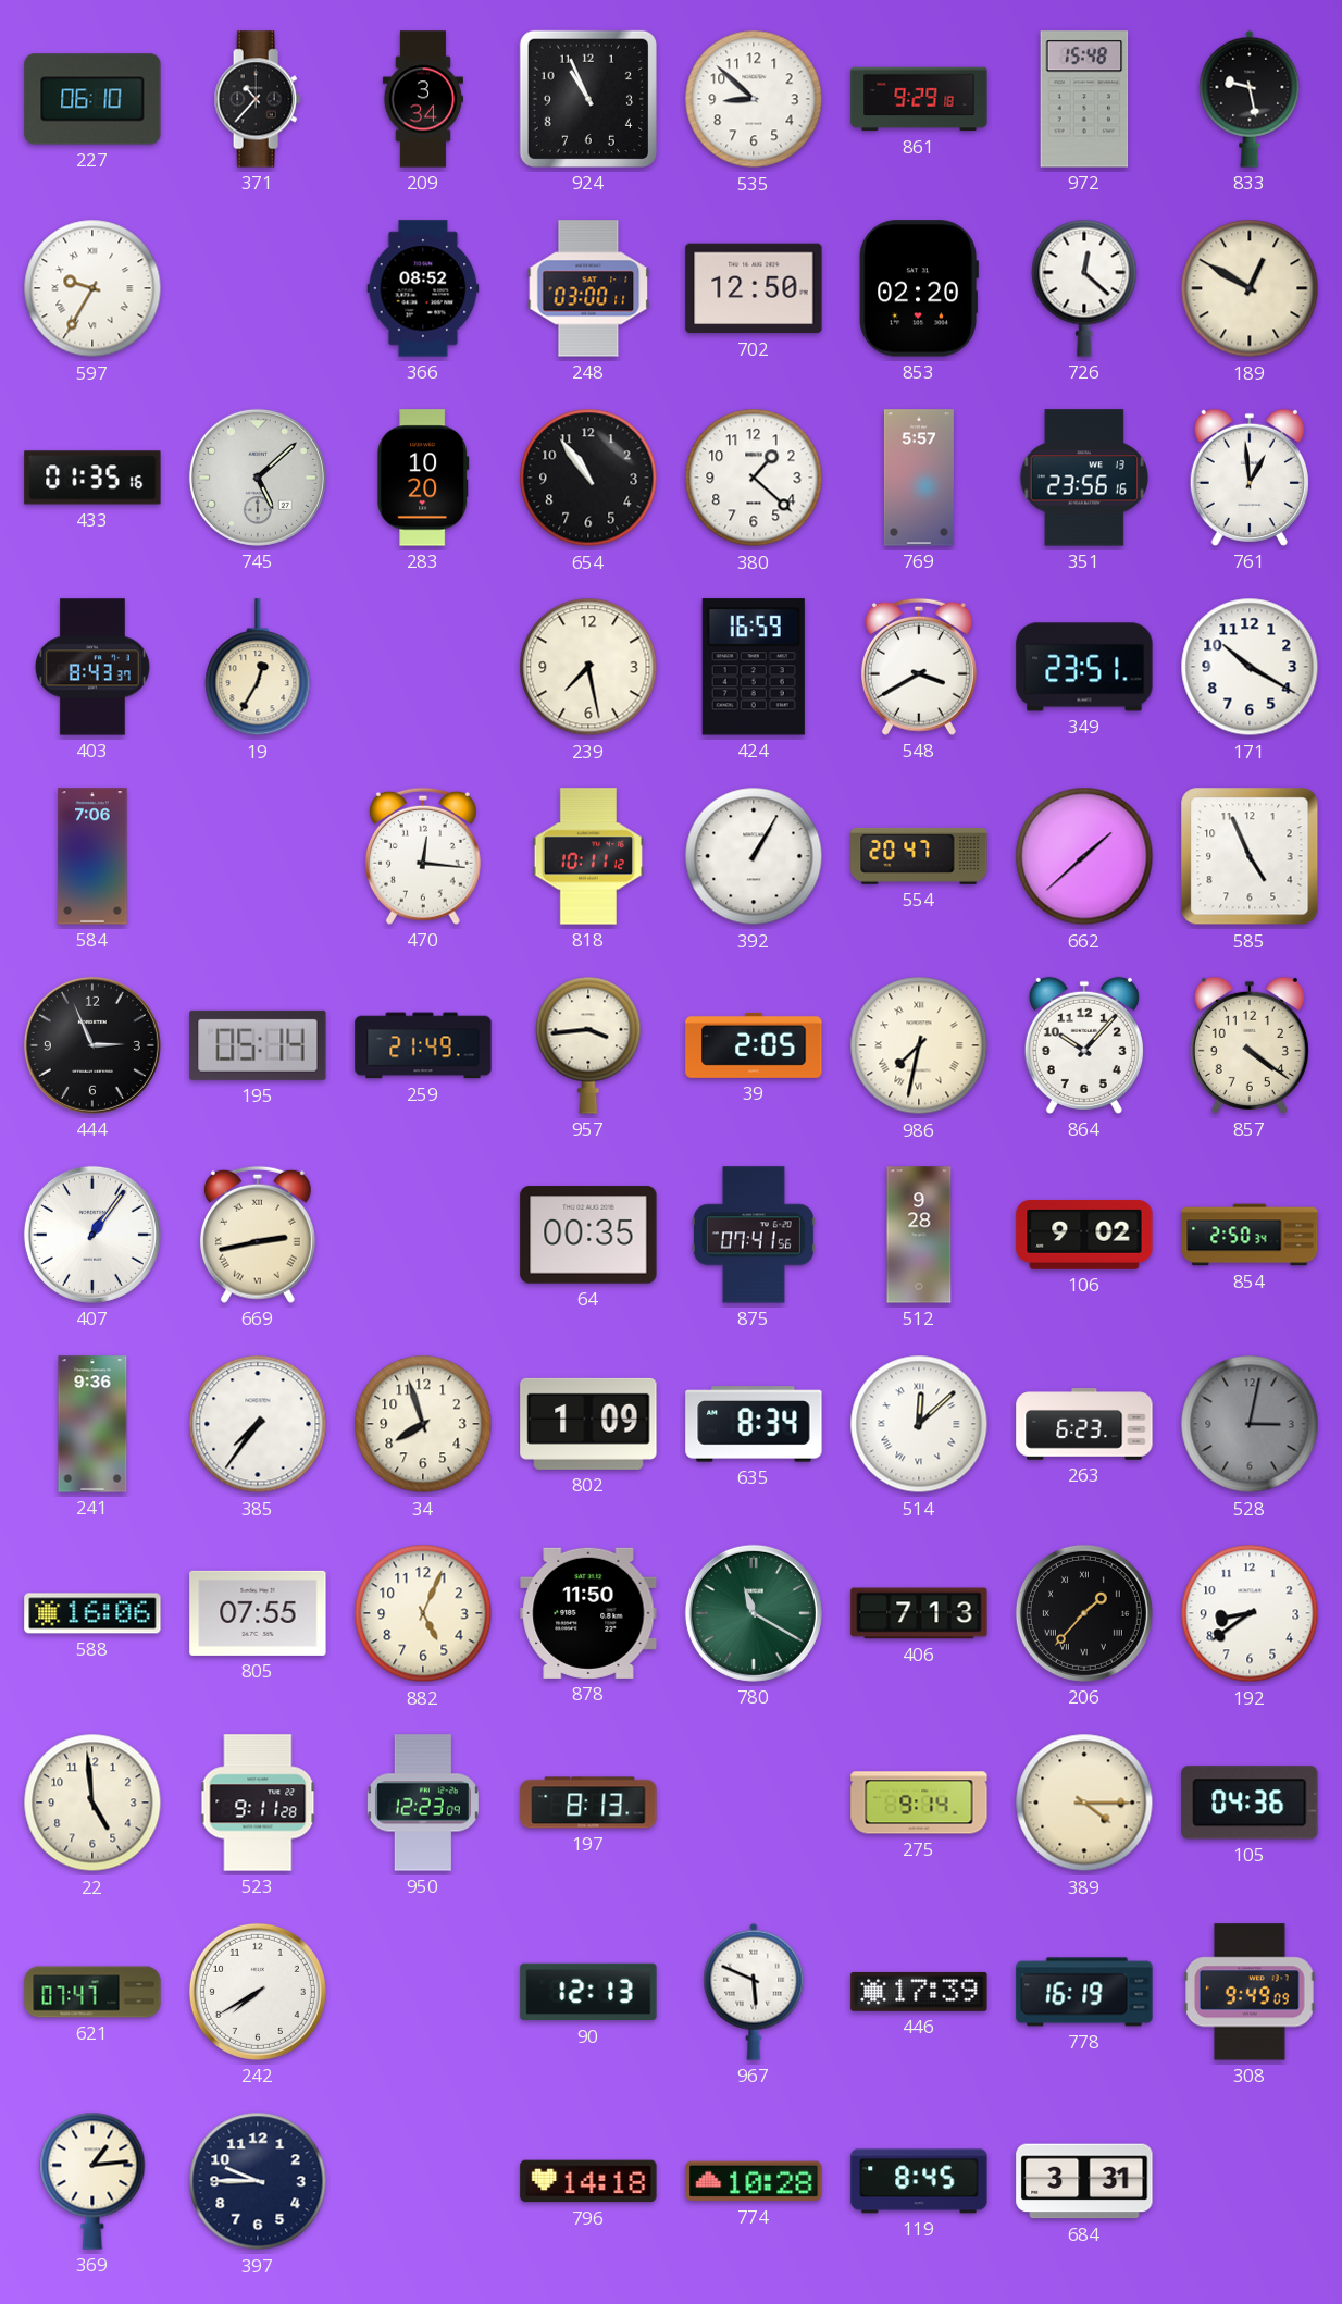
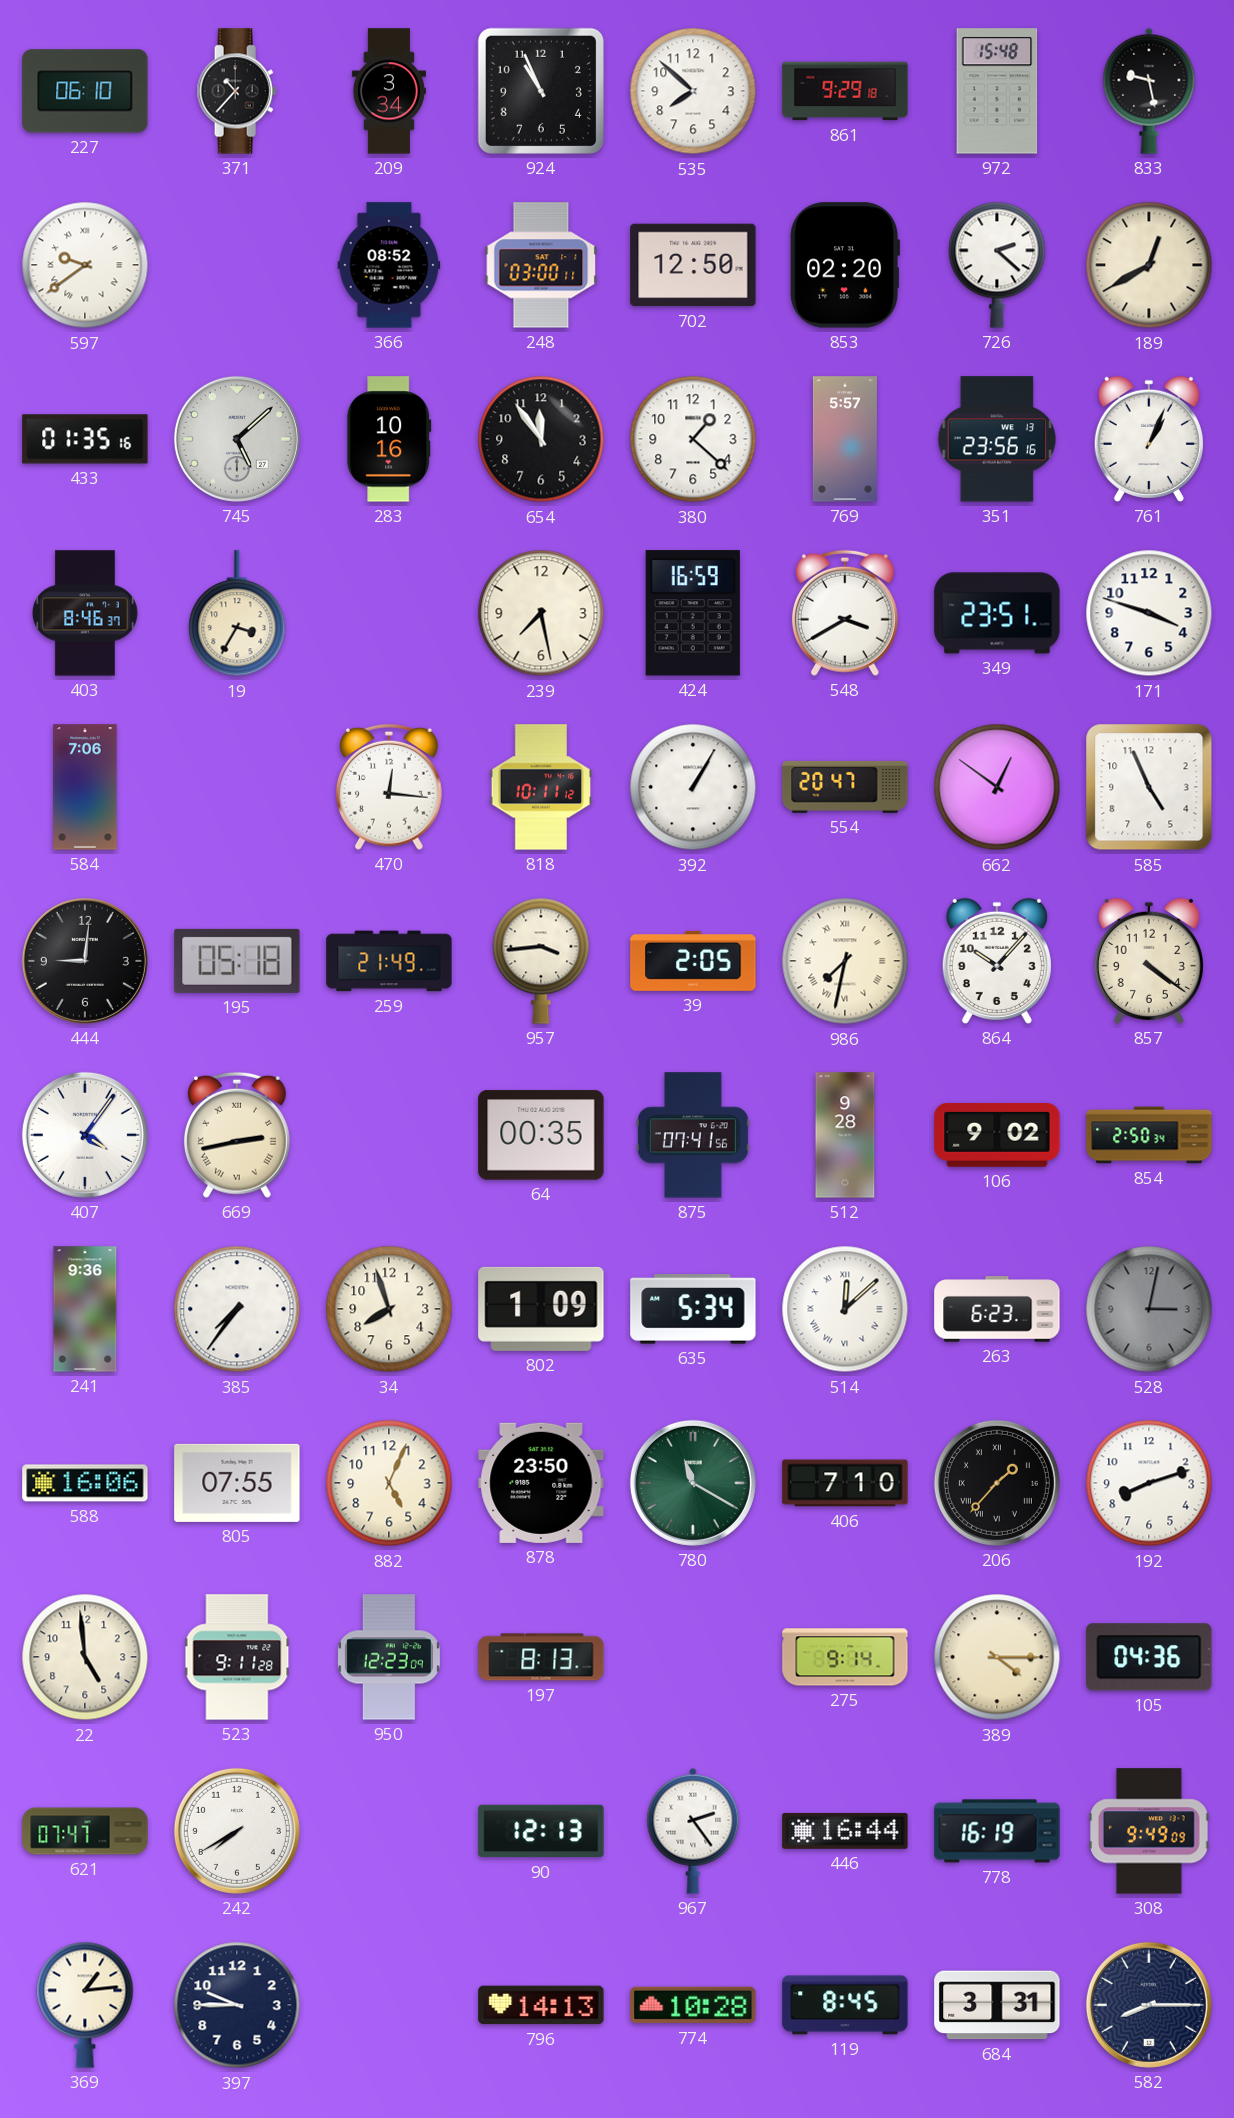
535: 8:52 -> 7:52
597: 9:35 -> 9:39
726: 12:22 -> 2:22
189: 12:50 -> 12:40
283: 10:20 -> 10:16
654: 10:54 -> 11:54
761: 12:59 -> 1:04
403: 8:43 -> 8:46
19: 12:35 -> 3:35
171: 10:20 -> 3:48
662: 1:38 -> 12:51
444: 2:56 -> 9:01
195: 05:14 -> 05:18
407: 1:06 -> 4:06
635: 8:34 -> 5:34
878: 11:50 -> 23:50
406: 7:13 -> 7:10
192: 8:39 -> 8:12
967: 5:49 -> 2:24
446: 17:39 -> 16:44
796: 14:18 -> 14:13
582: none -> 8:15
